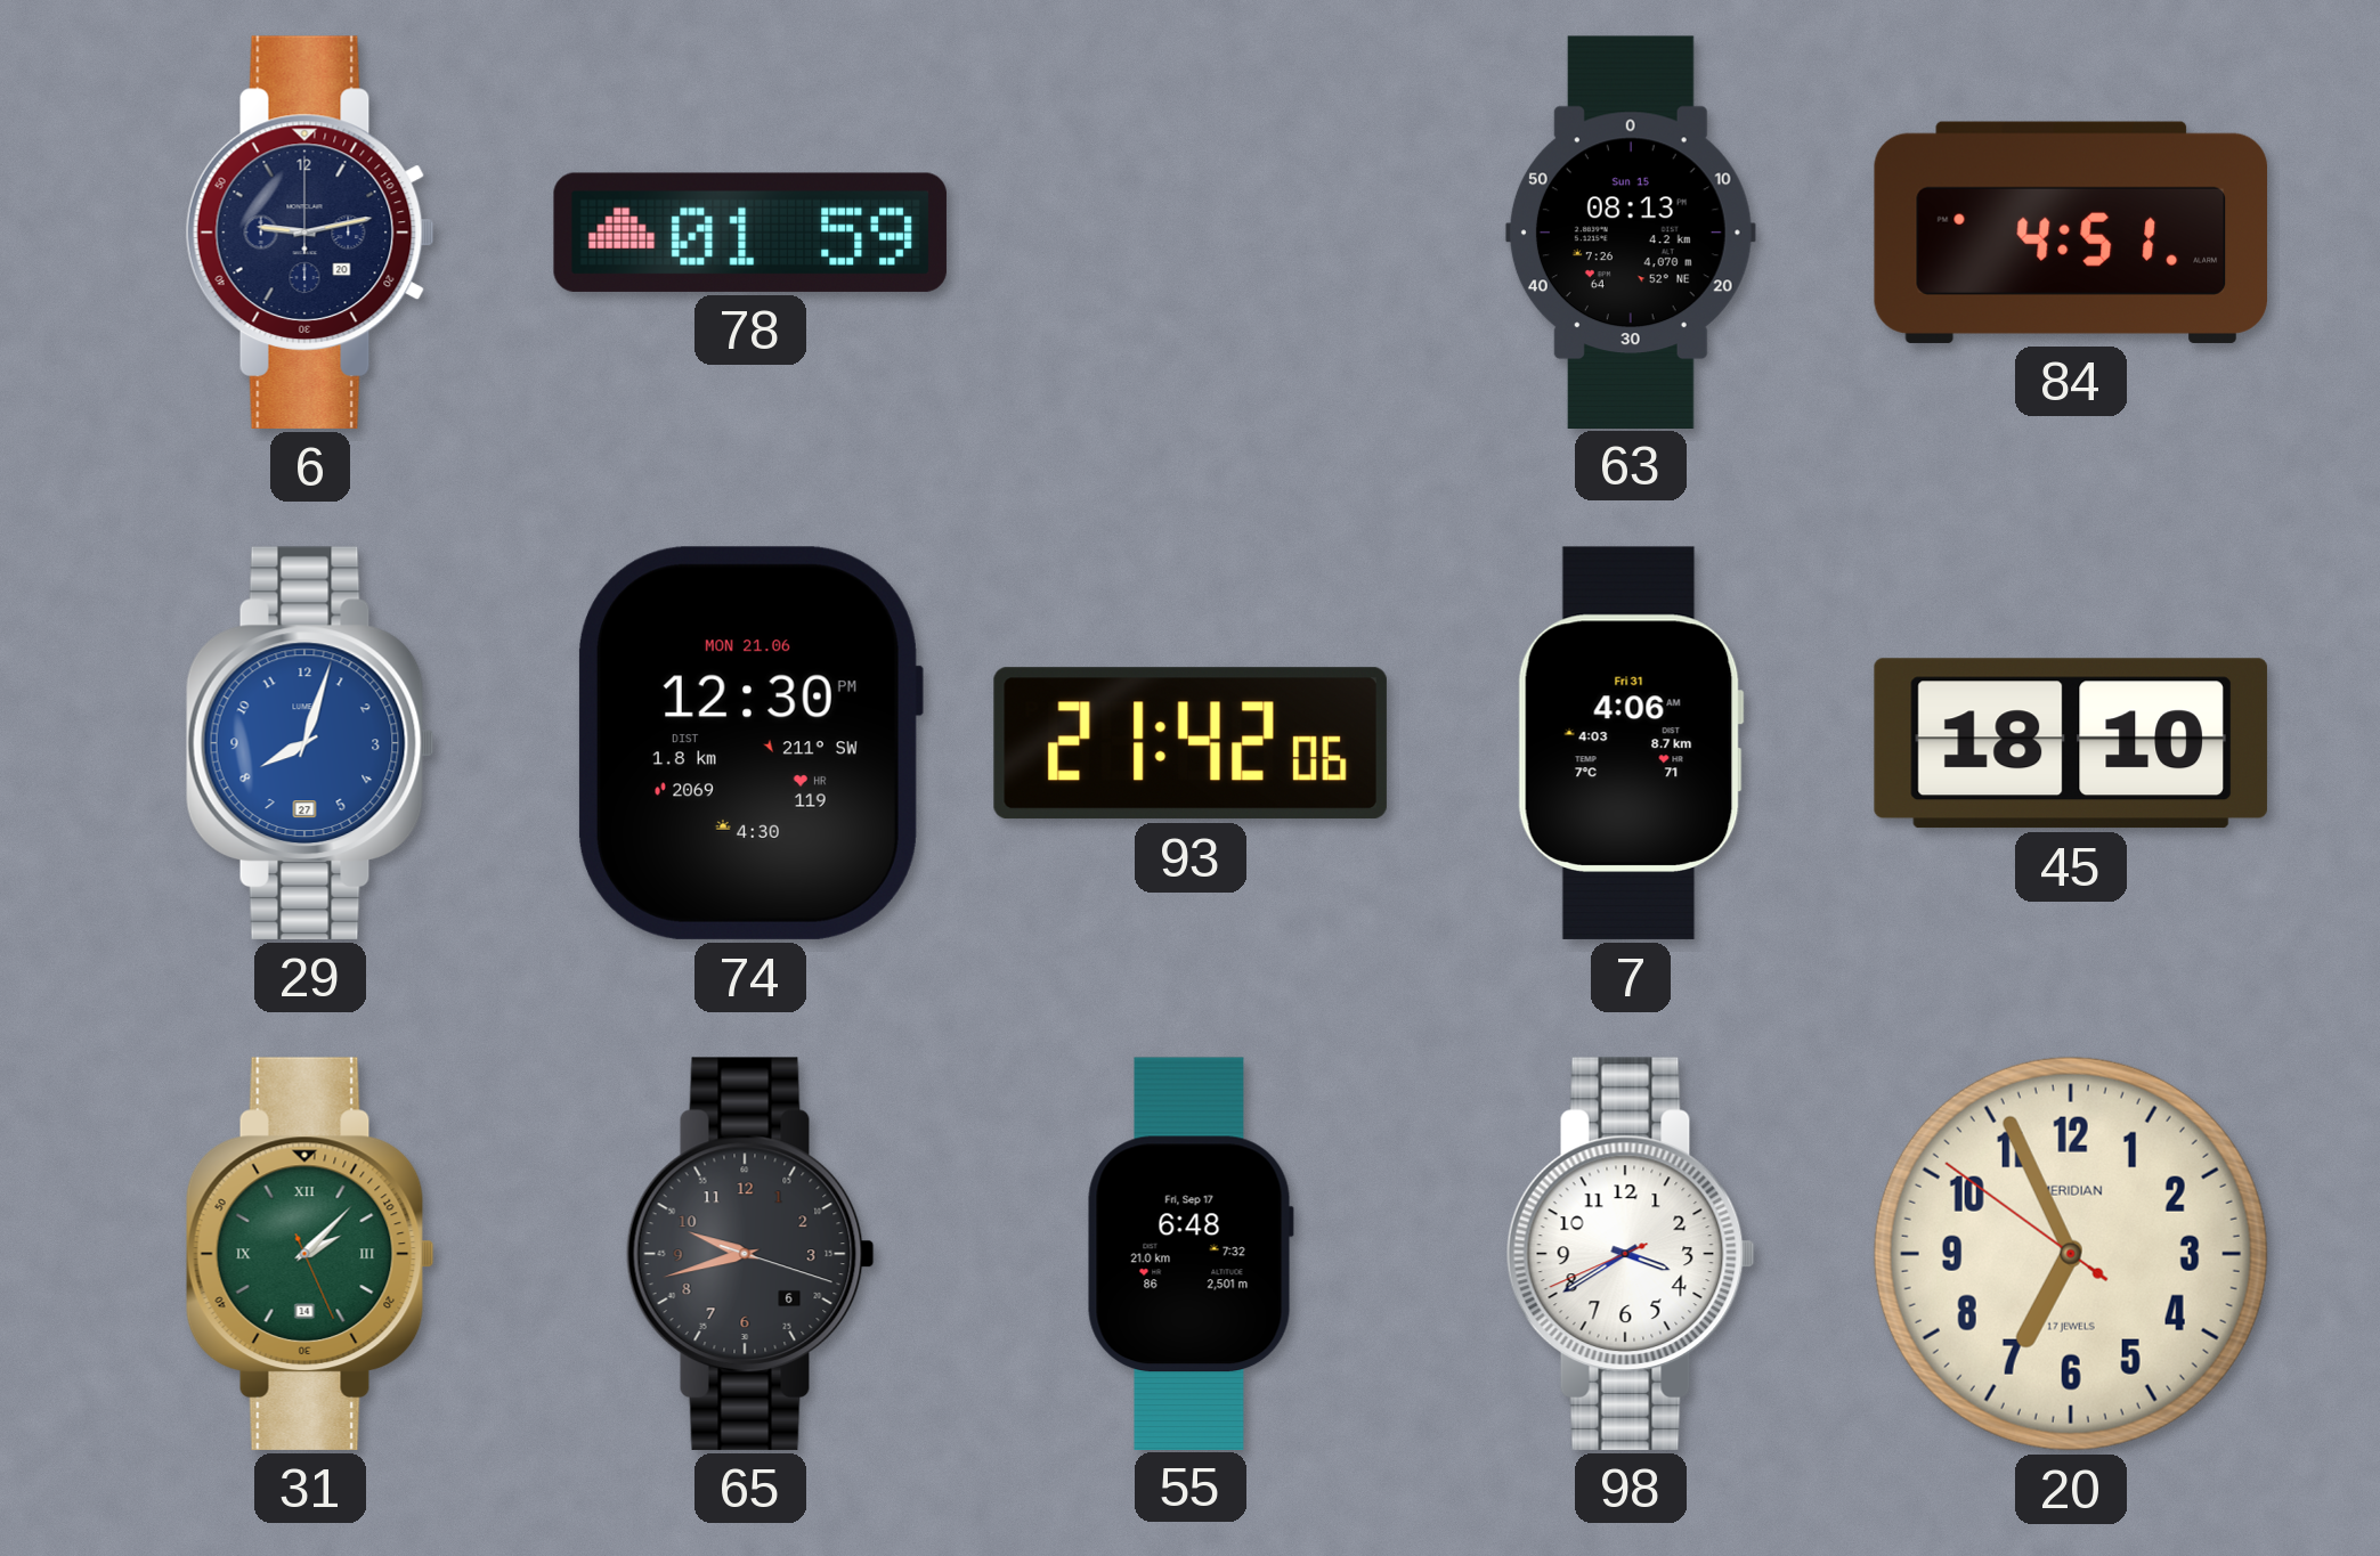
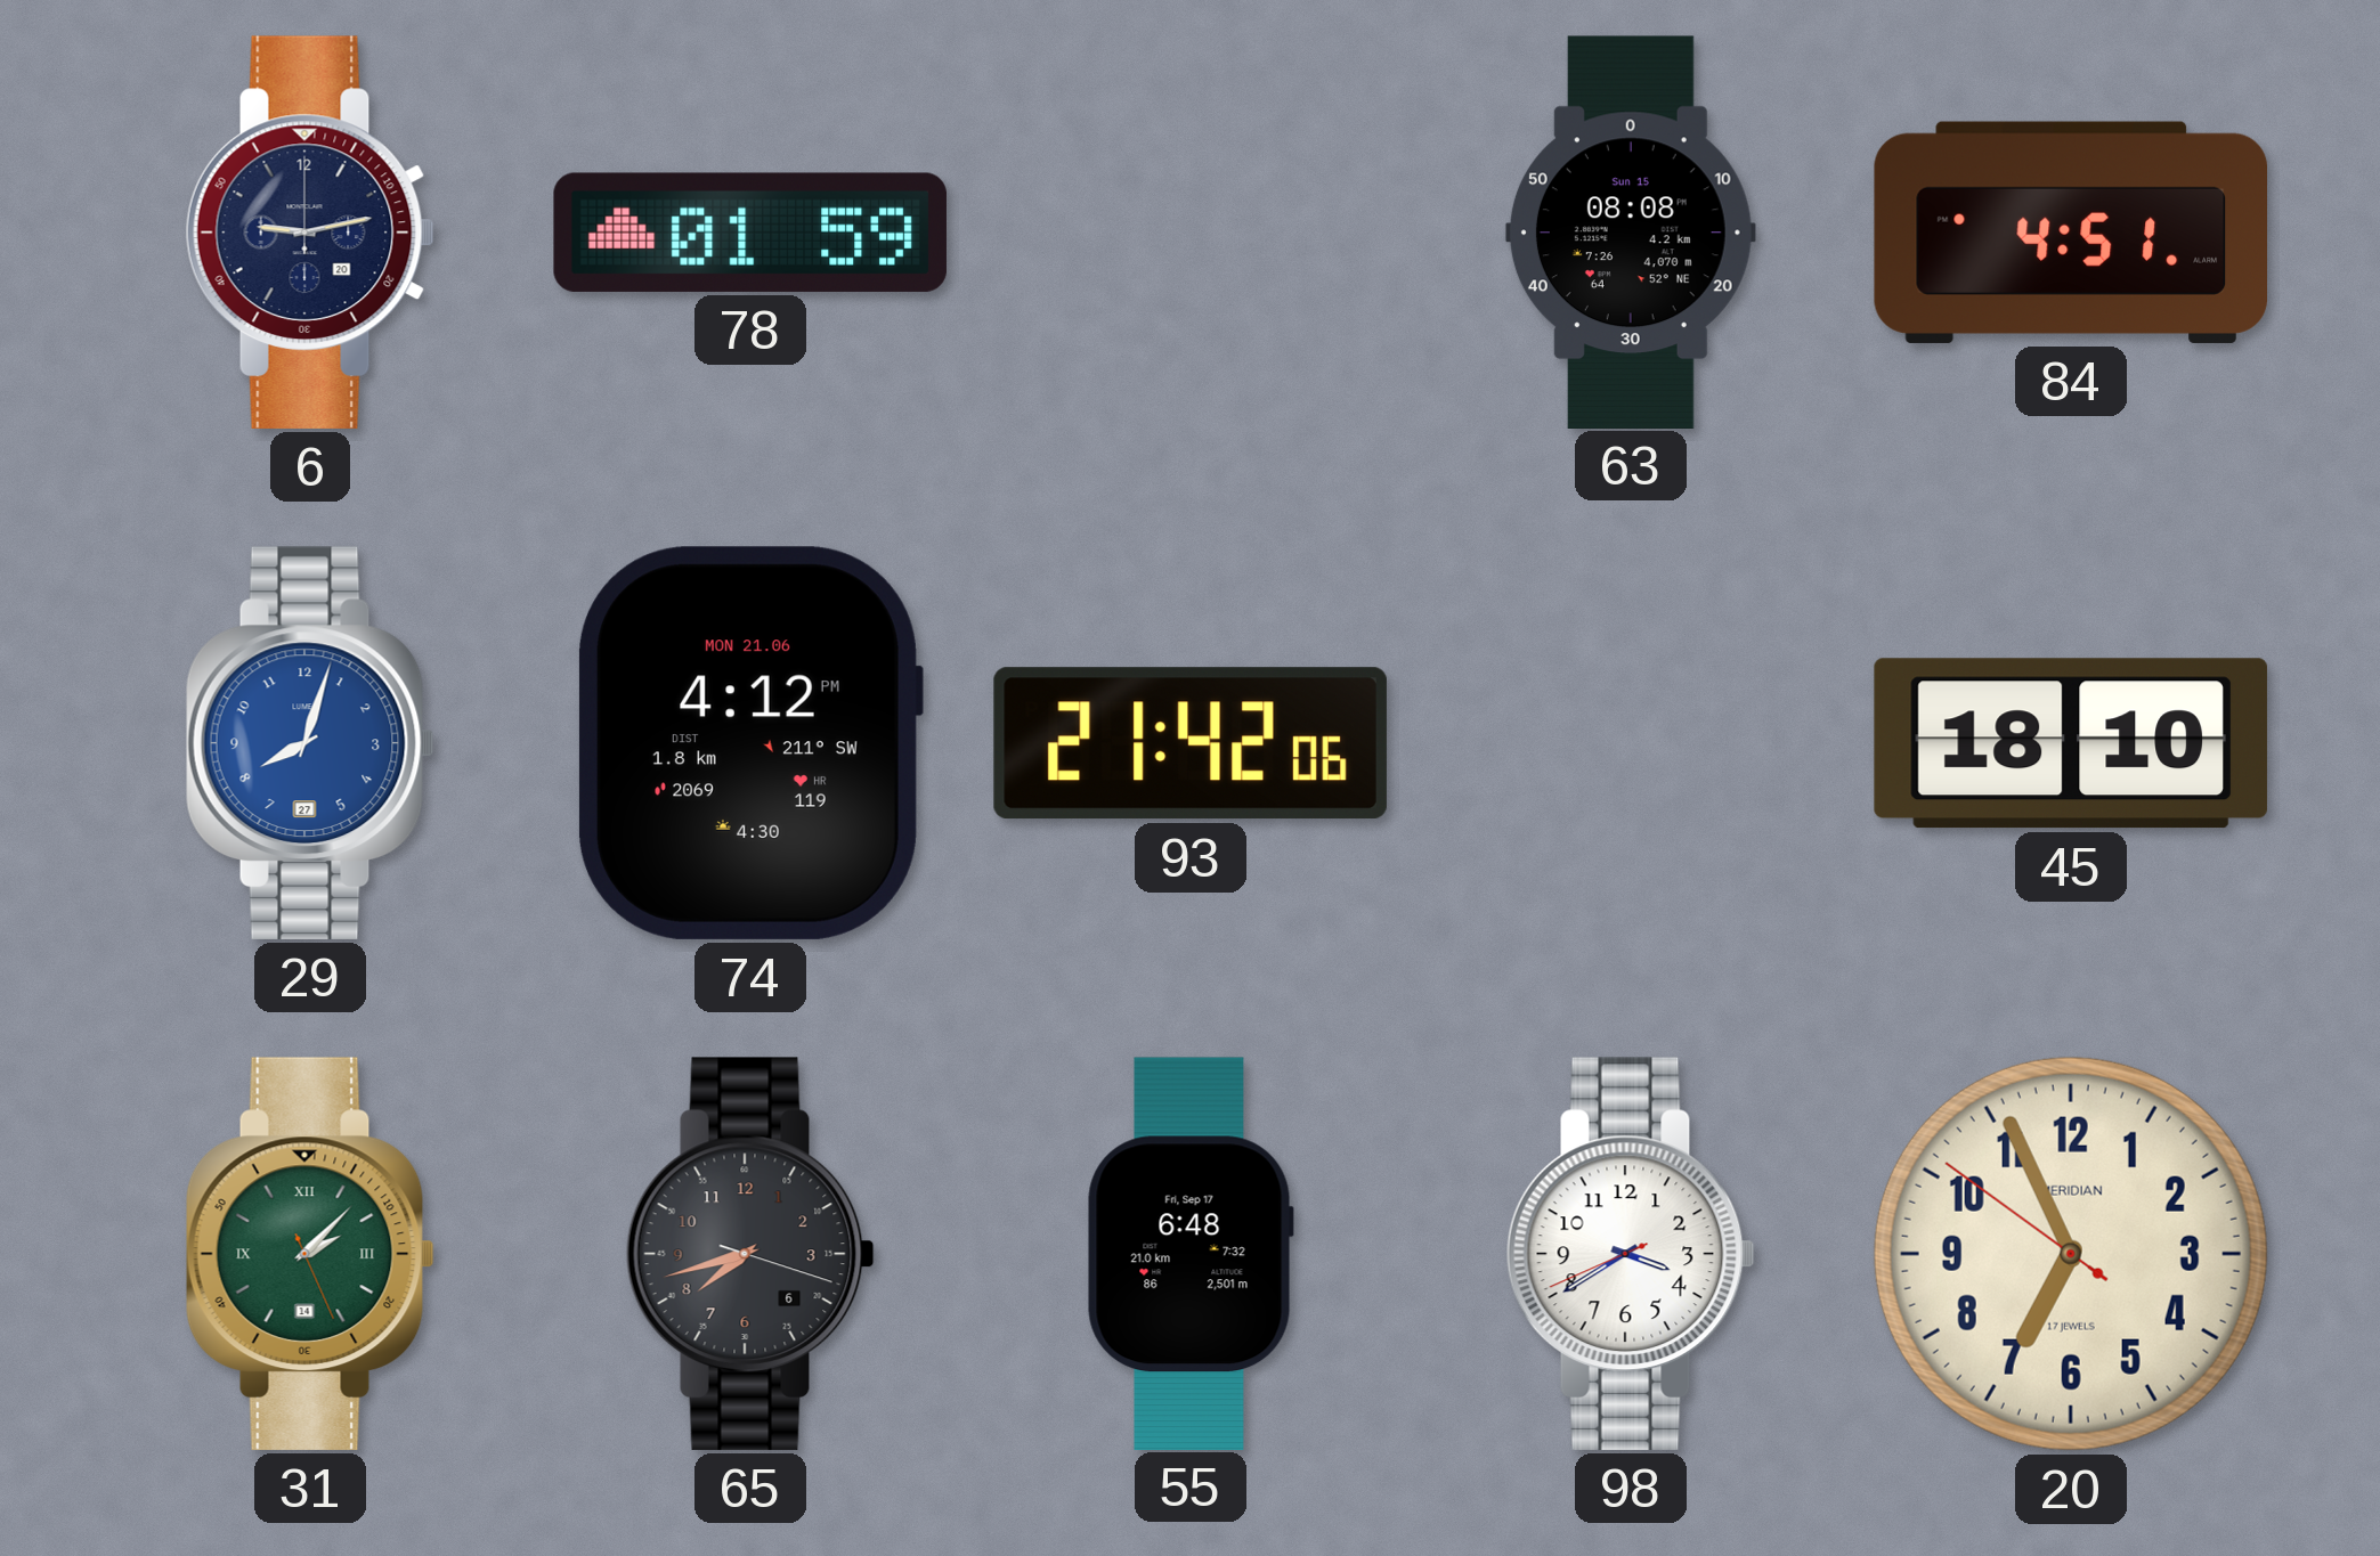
63: 08:13 -> 08:08
74: 12:30 -> 4:12
7: 4:06 -> none
65: 9:42 -> 7:42
